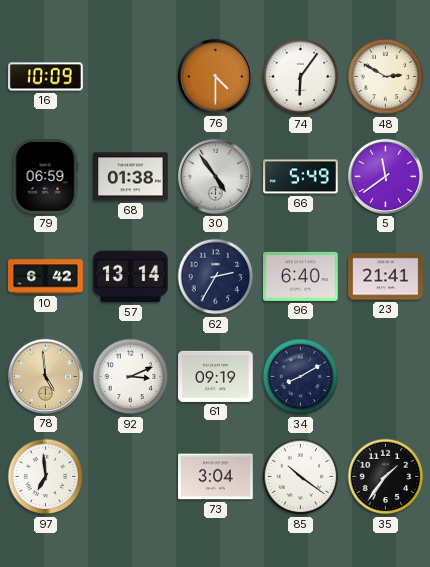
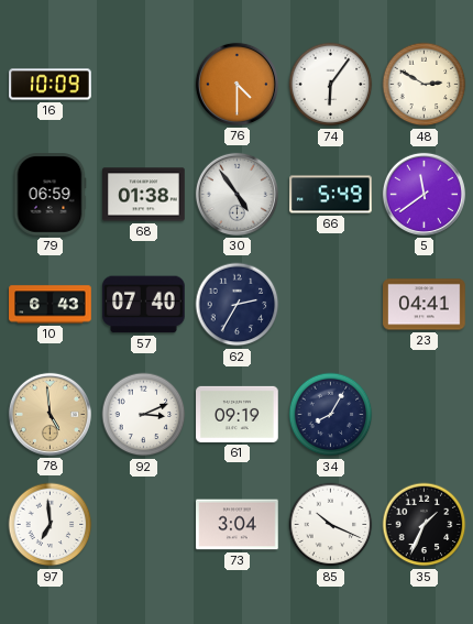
10: 6:42 -> 6:43
57: 13:14 -> 07:40
96: 6:40 -> none
23: 21:41 -> 04:41
34: 8:10 -> 8:05
85: 10:21 -> 10:19
35: 1:36 -> 1:34
